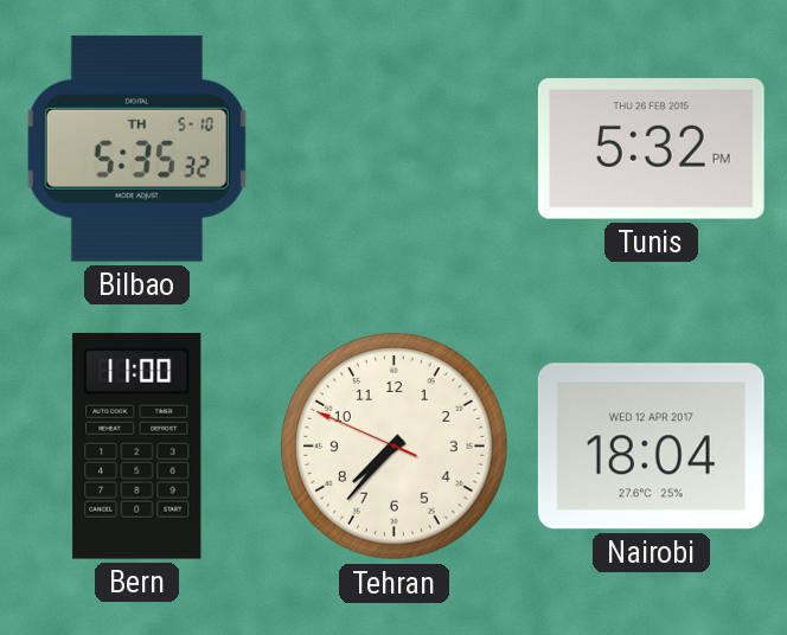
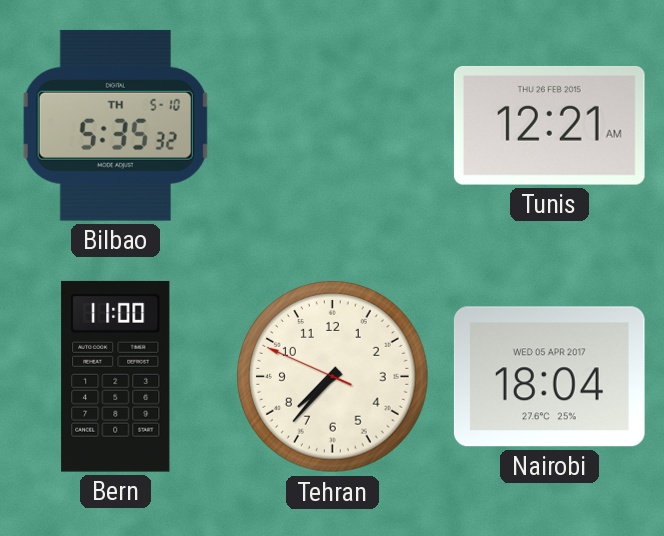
Tunis: 5:32 -> 12:21
Nairobi date: WED 12 APR 2017 -> WED 05 APR 2017
